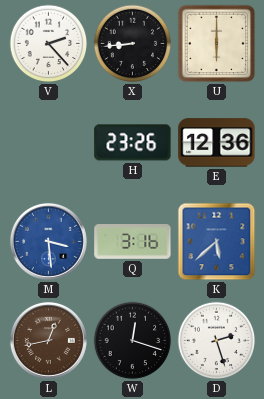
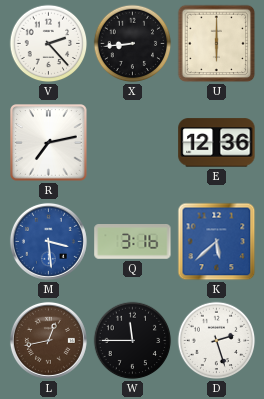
R: none -> 7:13
H: 23:26 -> none
W: 12:18 -> 11:45
